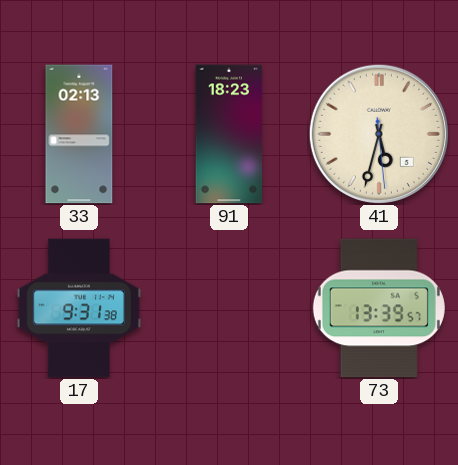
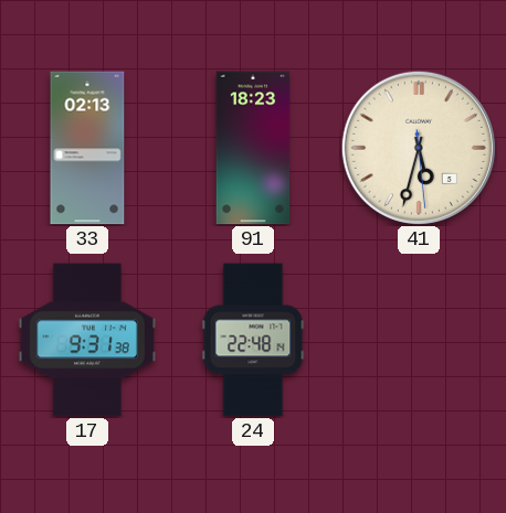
24: none -> 22:48
73: 13:39 -> none
